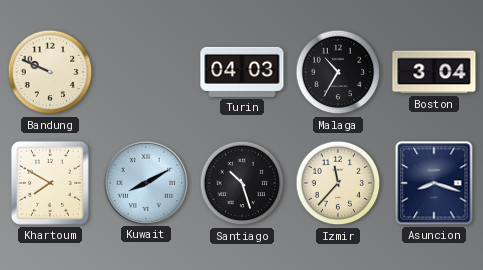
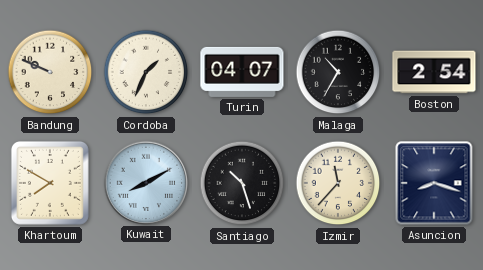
Cordoba: none -> 1:34
Turin: 04:03 -> 04:07
Boston: 3:04 -> 2:54
